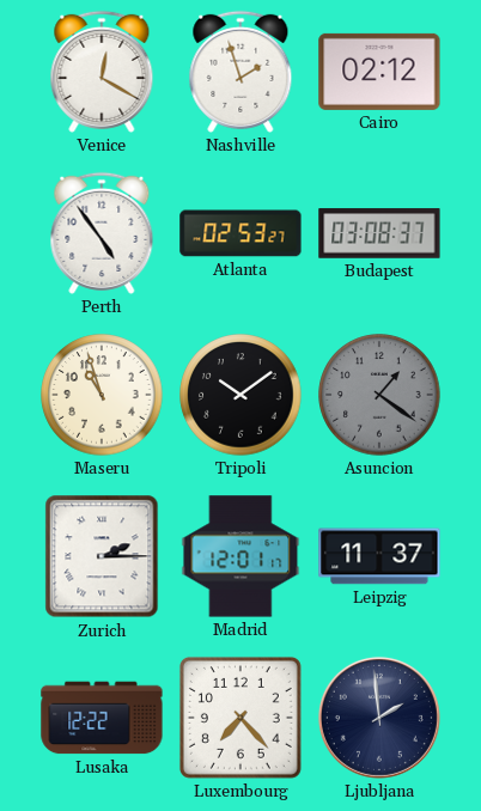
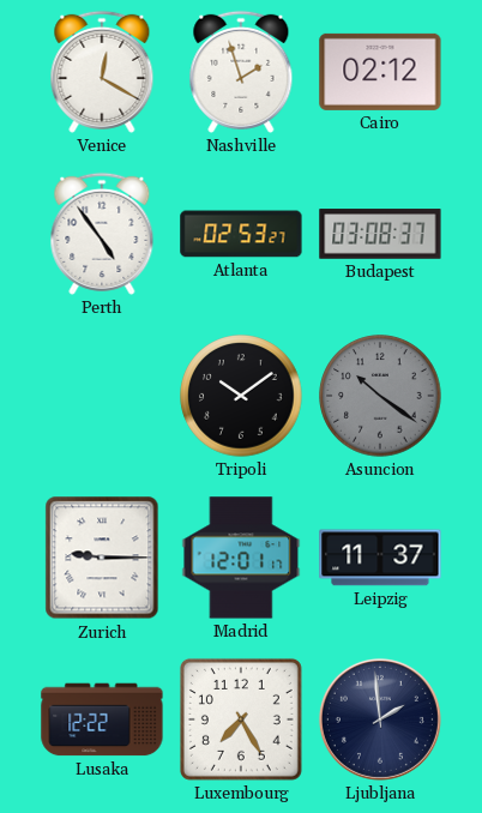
Maseru: 10:57 -> none
Asuncion: 1:21 -> 10:21
Zurich: 2:15 -> 9:15
Luxembourg: 7:23 -> 7:25
